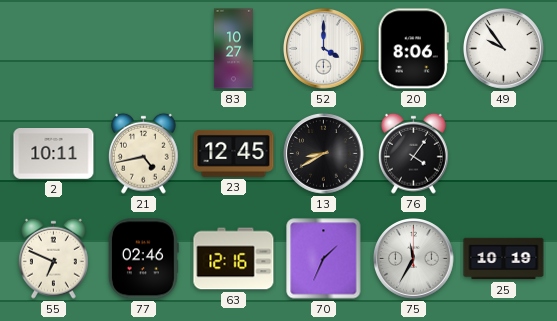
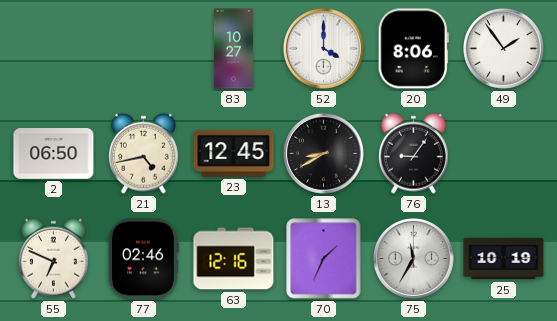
49: 9:54 -> 1:54
2: 10:11 -> 06:50
76: 4:06 -> 9:06
